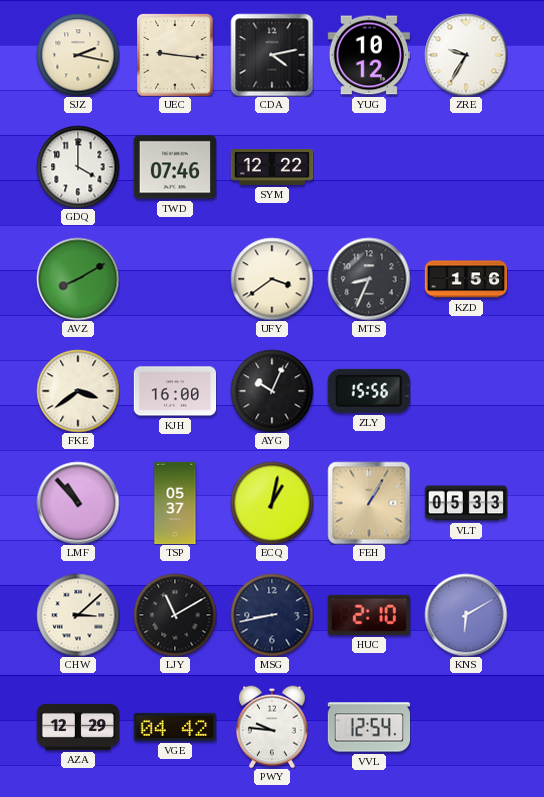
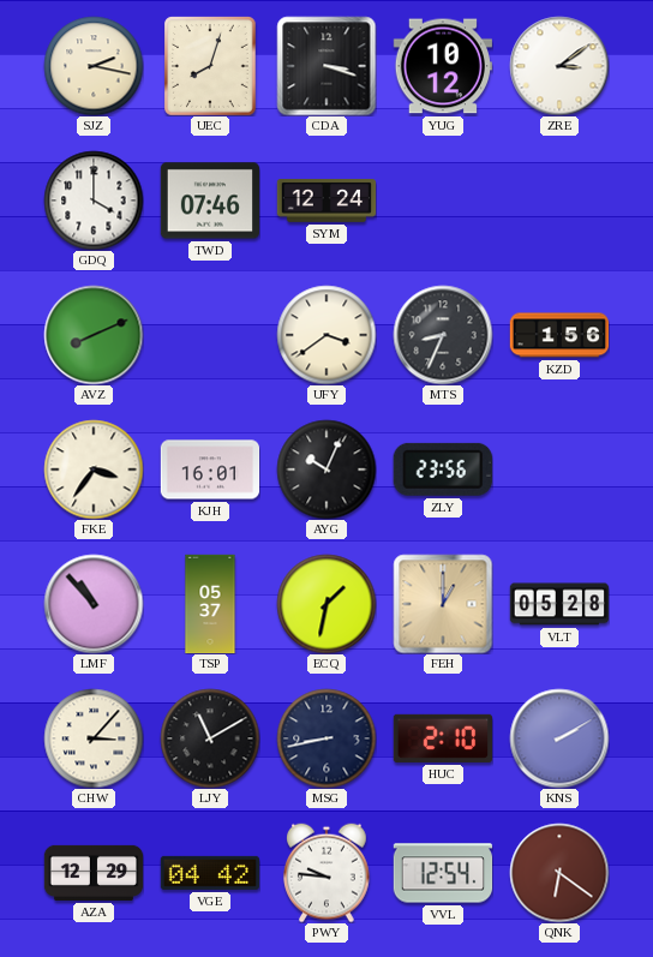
UEC: 9:16 -> 8:03
CDA: 4:13 -> 3:18
ZRE: 9:35 -> 3:09
SYM: 12:22 -> 12:24
AVZ: 8:10 -> 8:11
FKE: 3:39 -> 3:36
KJH: 16:00 -> 16:01
ZLY: 15:56 -> 23:56
ECQ: 1:02 -> 1:32
FEH: 1:05 -> 1:00
VLT: 05:33 -> 05:28
CHW: 3:08 -> 3:07
KNS: 6:10 -> 2:10
QNK: none -> 6:21
